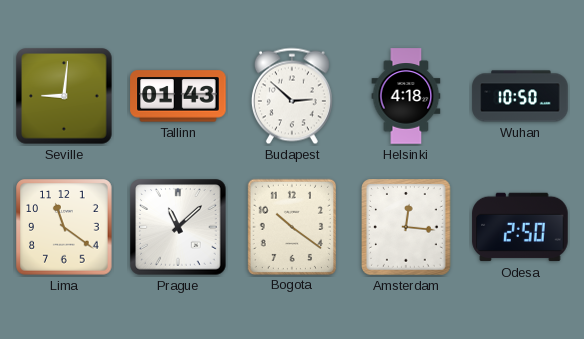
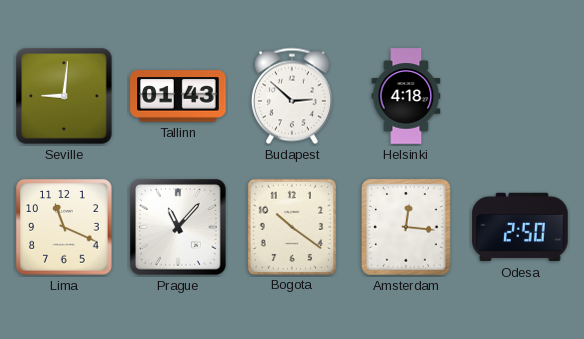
Wuhan: 10:50 -> none
Lima: 11:21 -> 11:19
Prague: 11:08 -> 11:07
